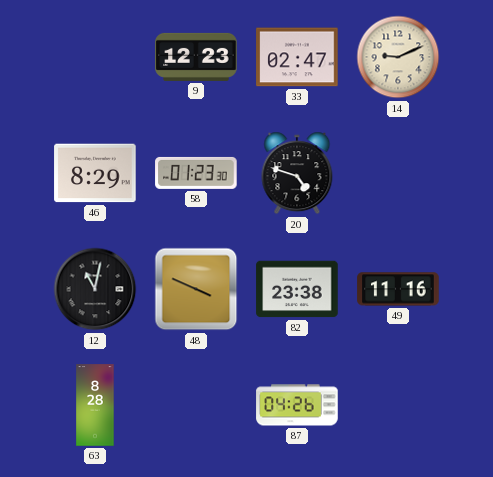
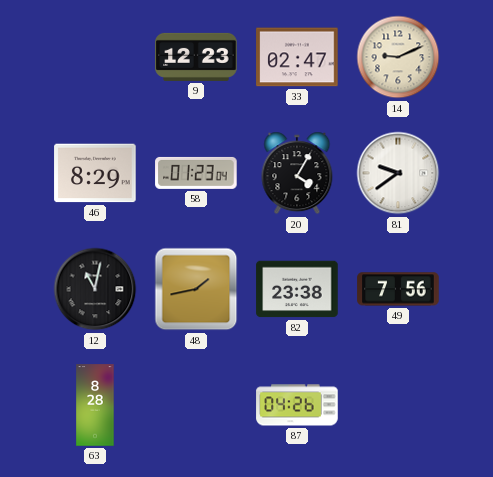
58: 01:23:30 -> 01:23:04
20: 4:48 -> 4:05
81: none -> 9:39
48: 3:49 -> 1:43
49: 11:16 -> 7:56
